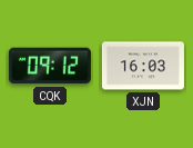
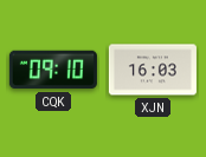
CQK: 09:12 -> 09:10
